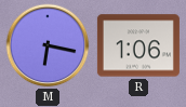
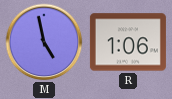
M: 6:17 -> 4:58
